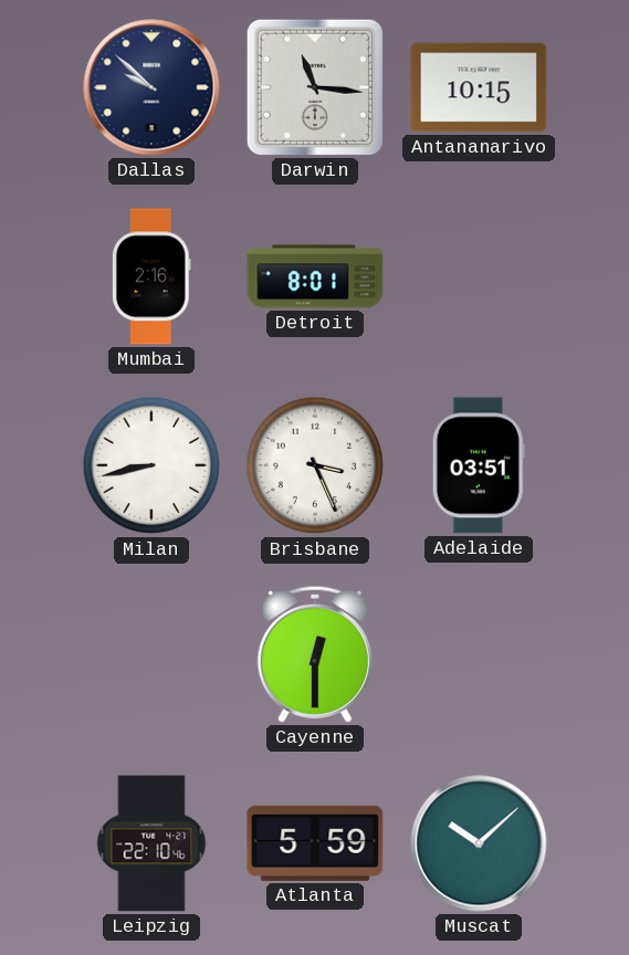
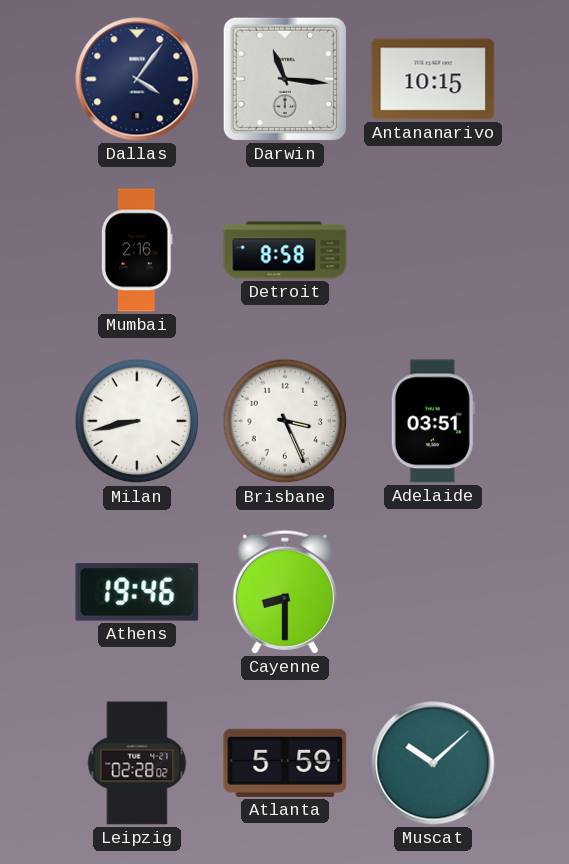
Dallas: 9:52 -> 4:06
Detroit: 8:01 -> 8:58
Athens: none -> 19:46
Cayenne: 12:30 -> 8:30
Leipzig: 22:10 -> 02:28
